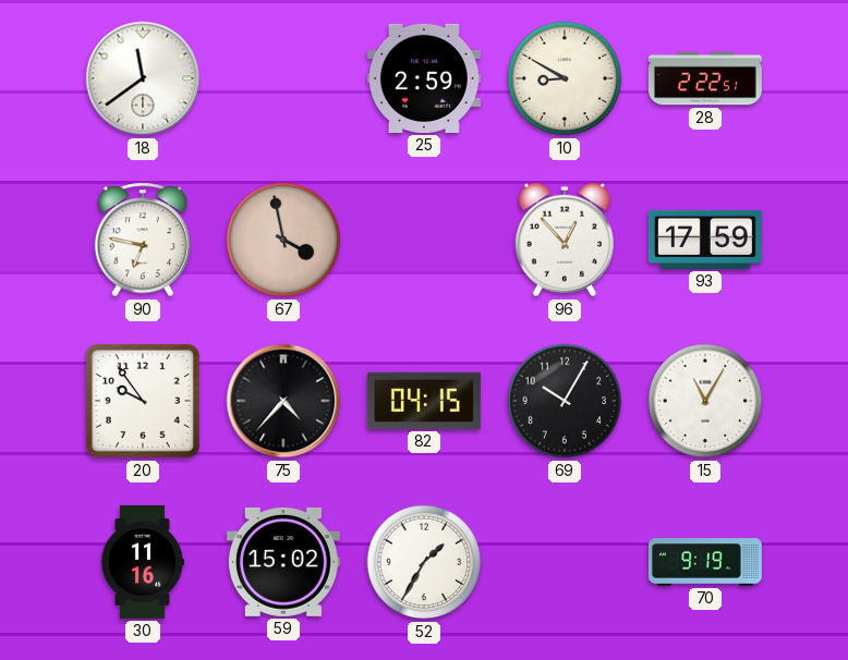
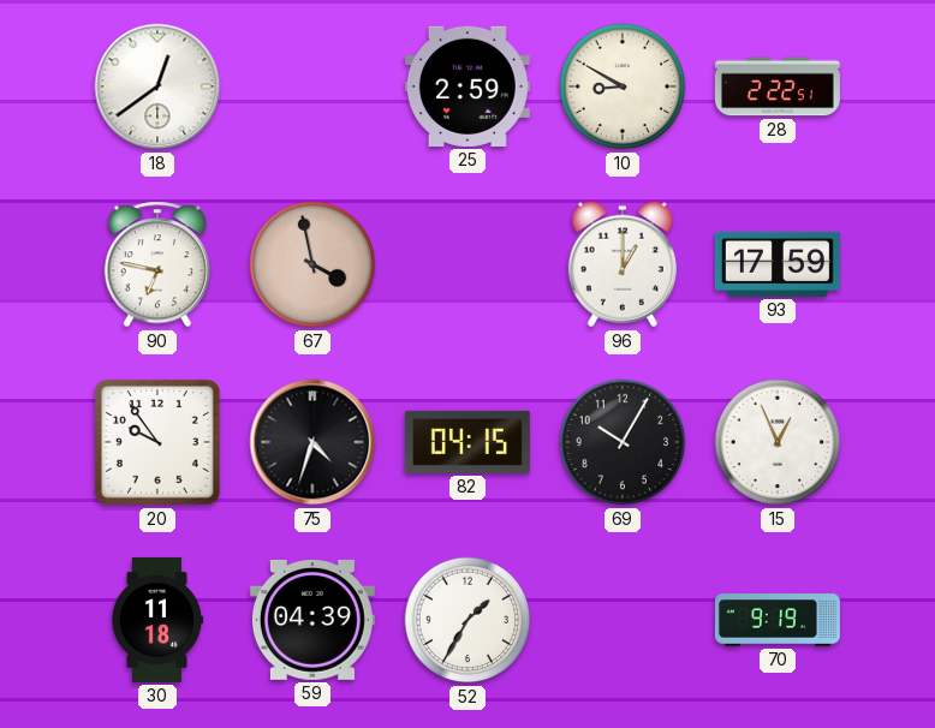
18: 11:39 -> 12:39
96: 12:53 -> 1:00
75: 4:37 -> 4:33
15: 11:05 -> 12:56
30: 11:16 -> 11:18
59: 15:02 -> 04:39
